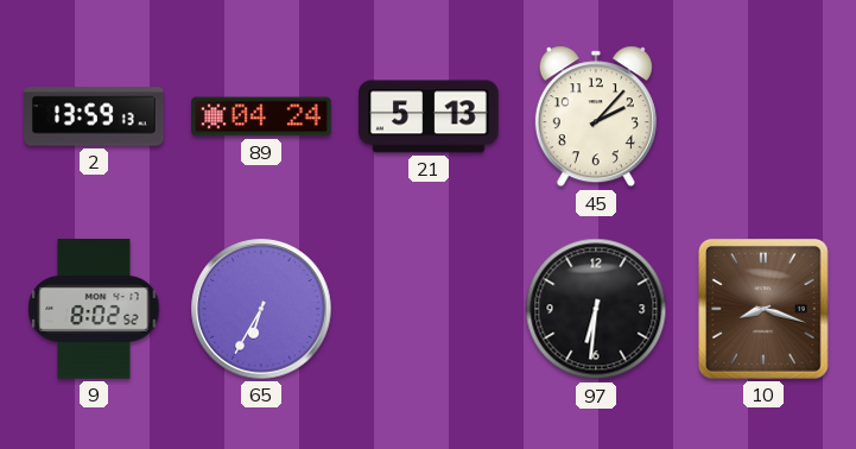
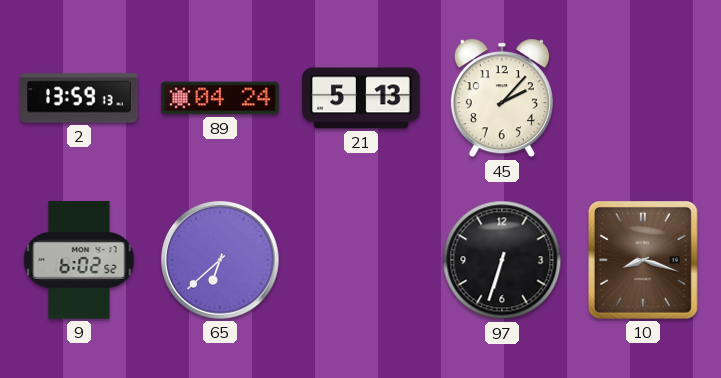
9: 8:02 -> 6:02
65: 6:35 -> 6:38
97: 6:31 -> 6:33
